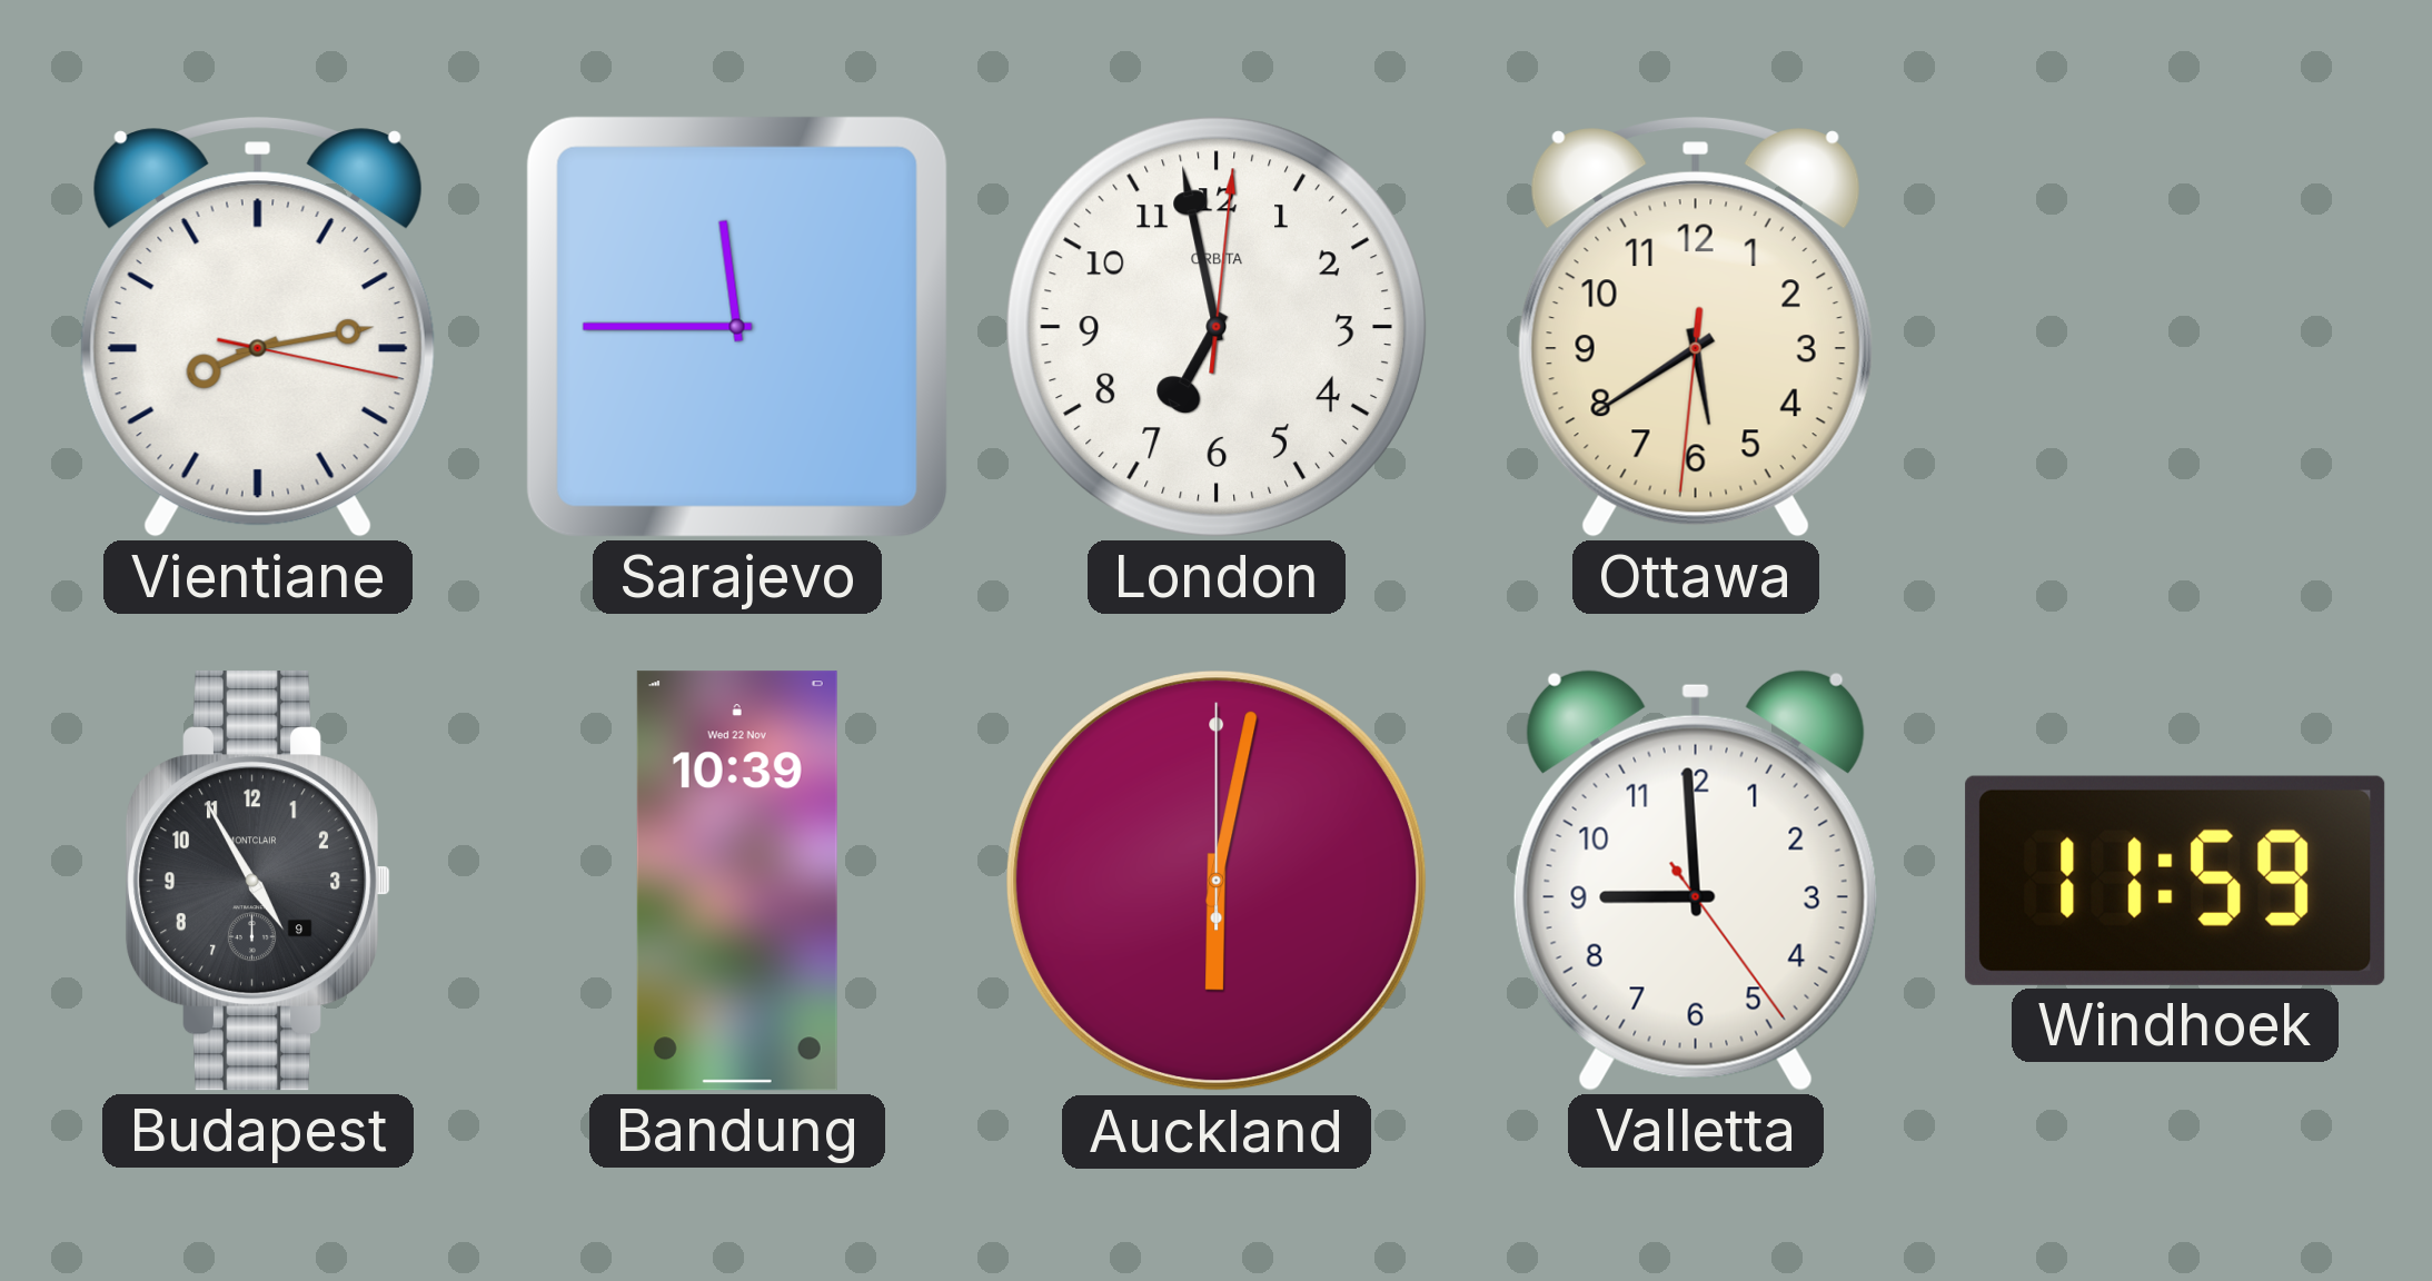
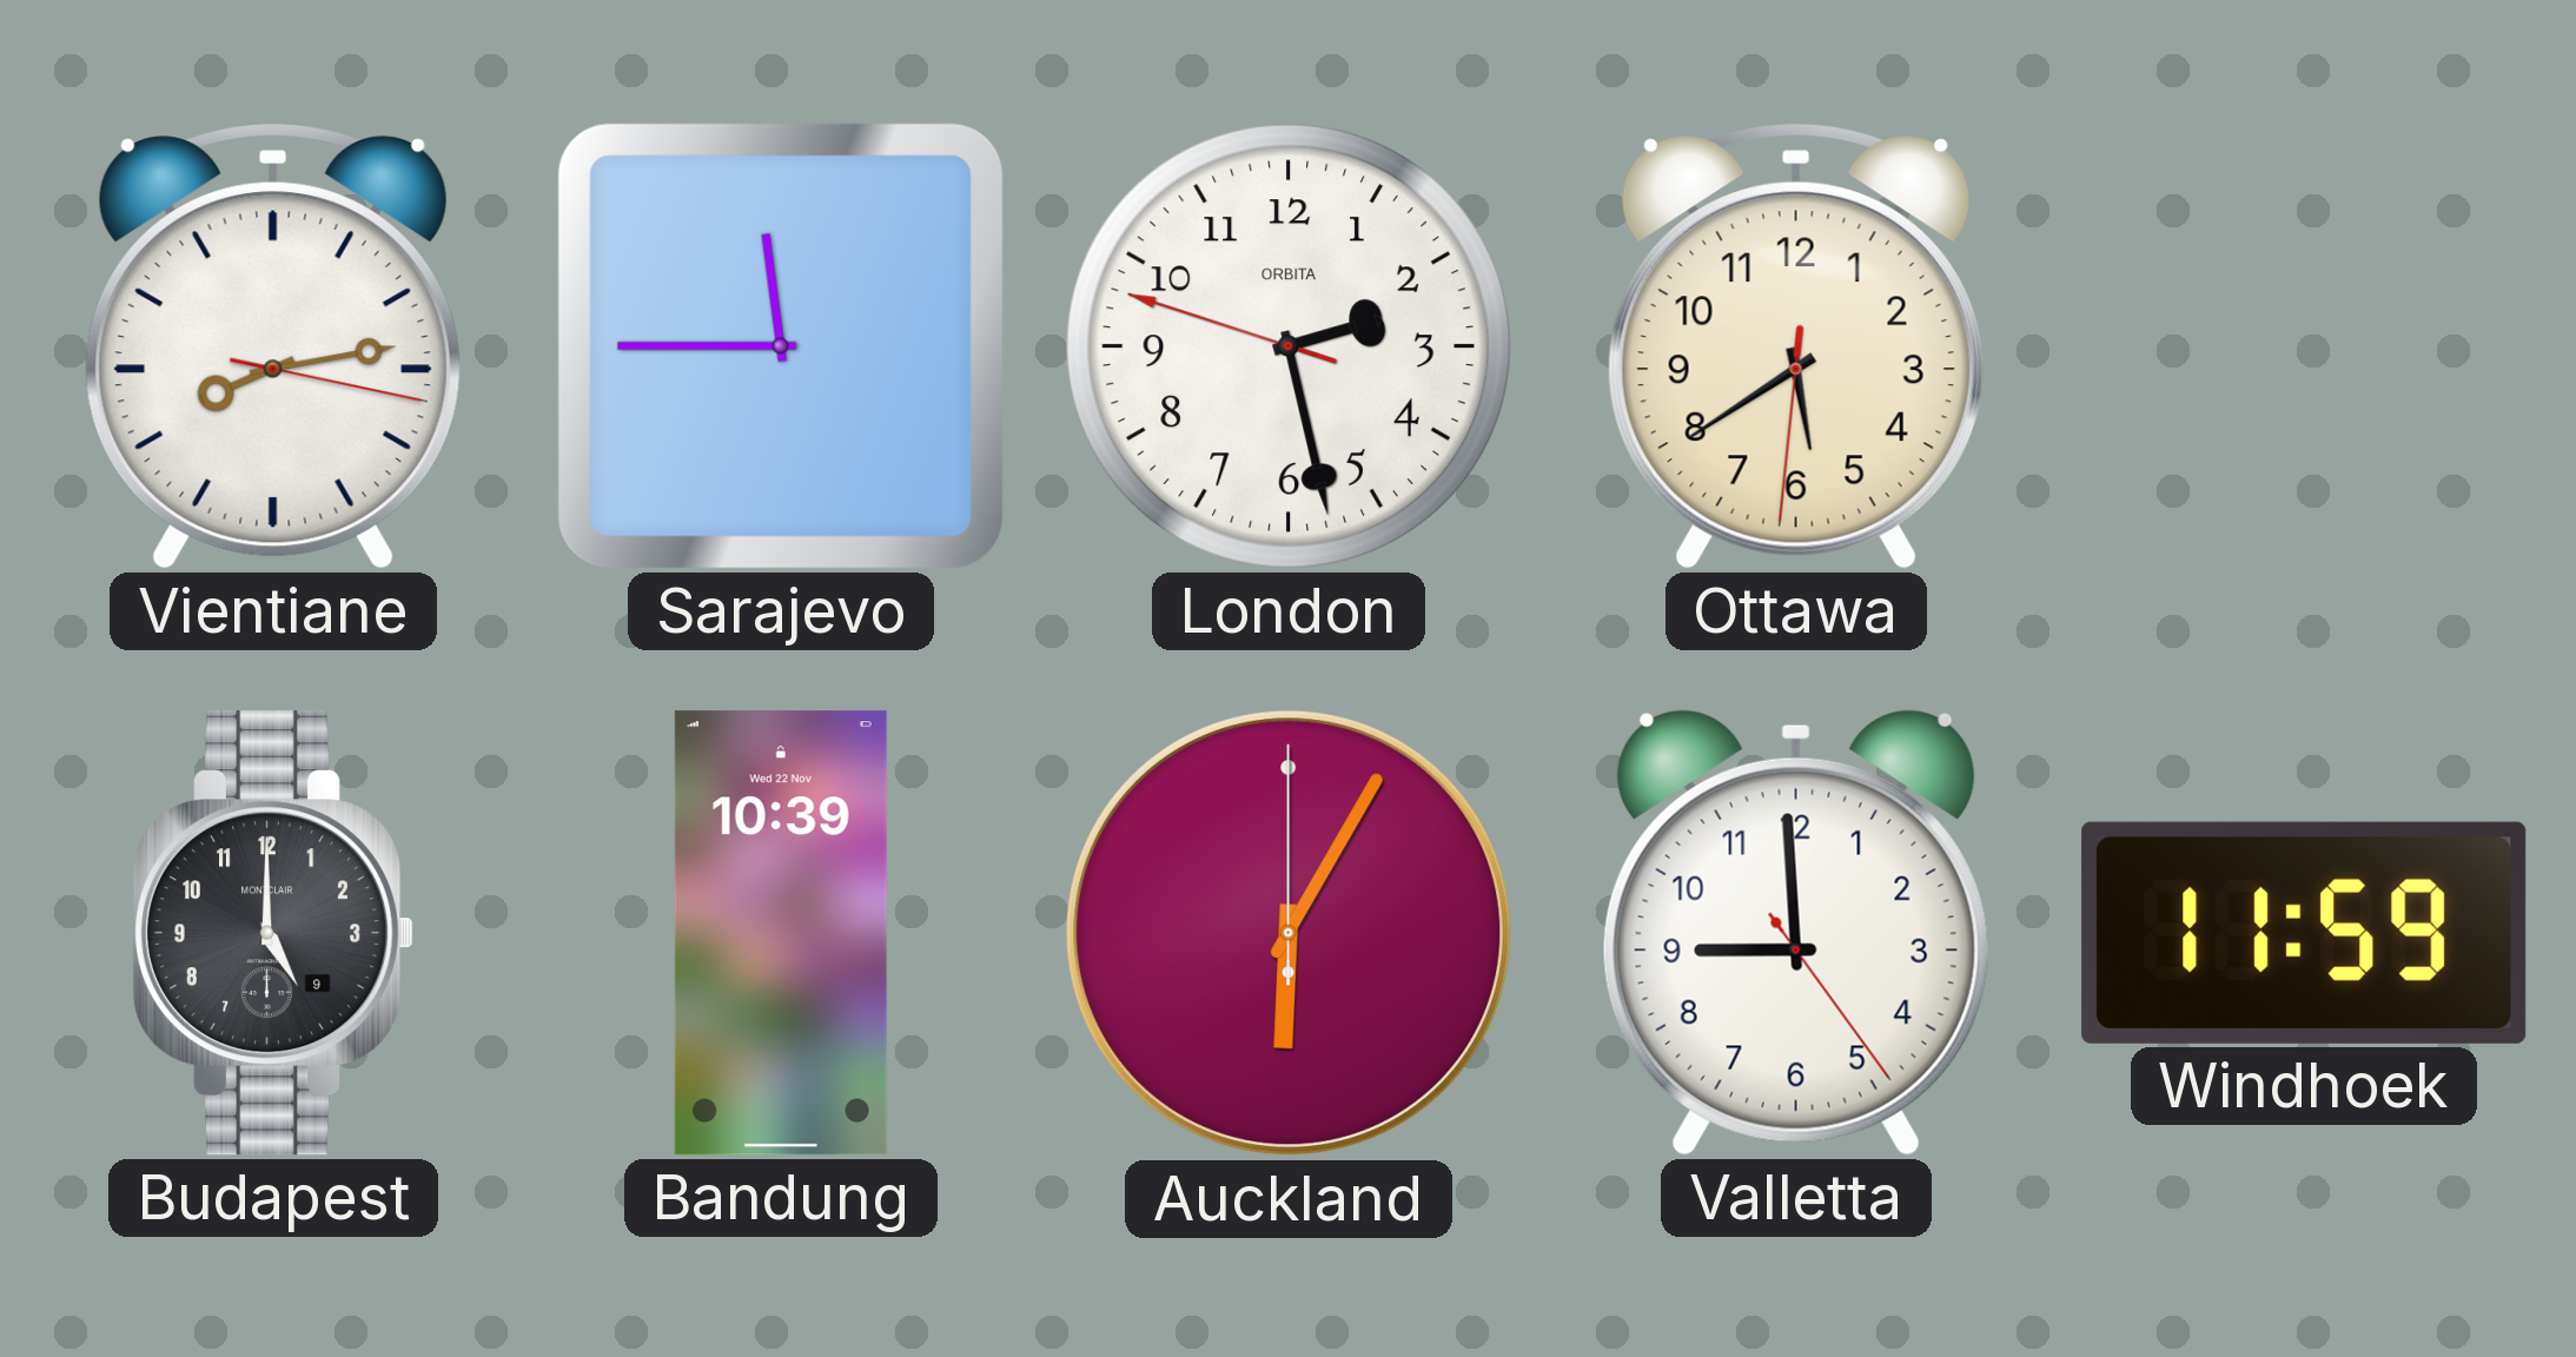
London: 6:58 -> 2:27
Budapest: 4:55 -> 5:00
Auckland: 6:02 -> 6:05
